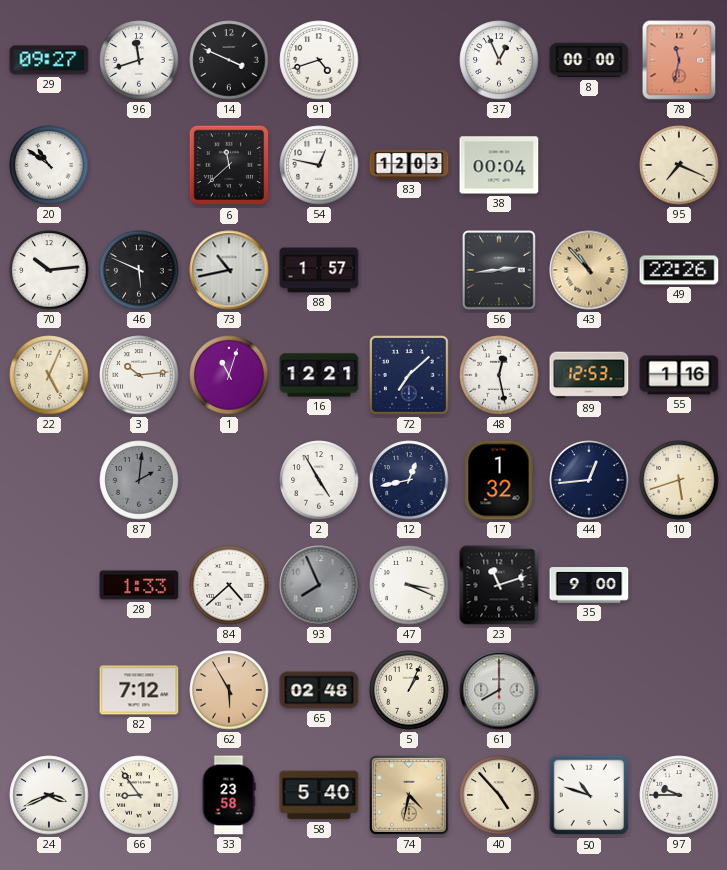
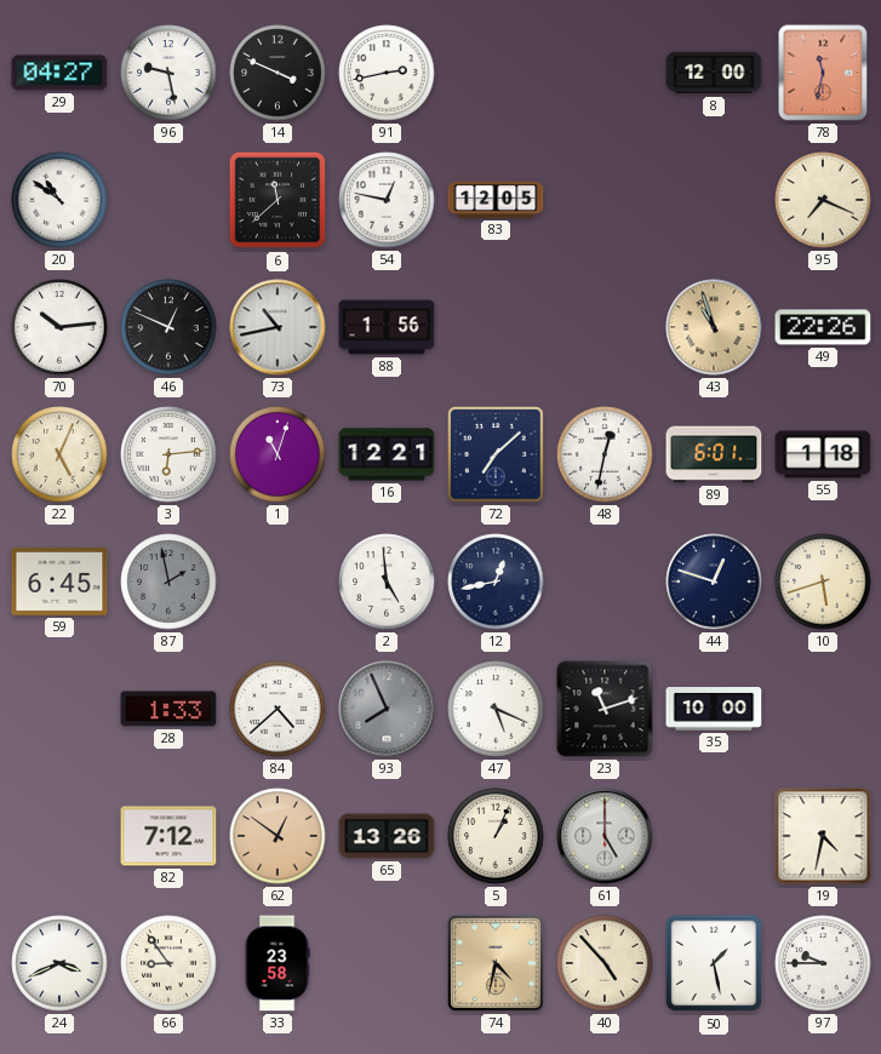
29: 09:27 -> 04:27
96: 11:42 -> 9:28
91: 4:42 -> 2:43
37: 12:56 -> none
8: 00:00 -> 12:00
83: 12:03 -> 12:05
38: 00:04 -> none
46: 5:49 -> 12:49
88: 1:57 -> 1:56
56: 2:44 -> none
43: 10:53 -> 10:57
3: 10:14 -> 6:14
48: 12:28 -> 12:32
89: 12:53 -> 6:01
55: 1:16 -> 1:18
59: none -> 6:45
87: 2:01 -> 1:58
2: 4:55 -> 4:59
17: 1:32 -> none
44: 12:44 -> 12:48
47: 3:19 -> 5:19
35: 9:00 -> 10:00
62: 5:55 -> 12:51
65: 02:48 -> 13:26
61: 8:00 -> 5:00
19: none -> 4:32
58: 5:40 -> none
50: 10:48 -> 1:28
